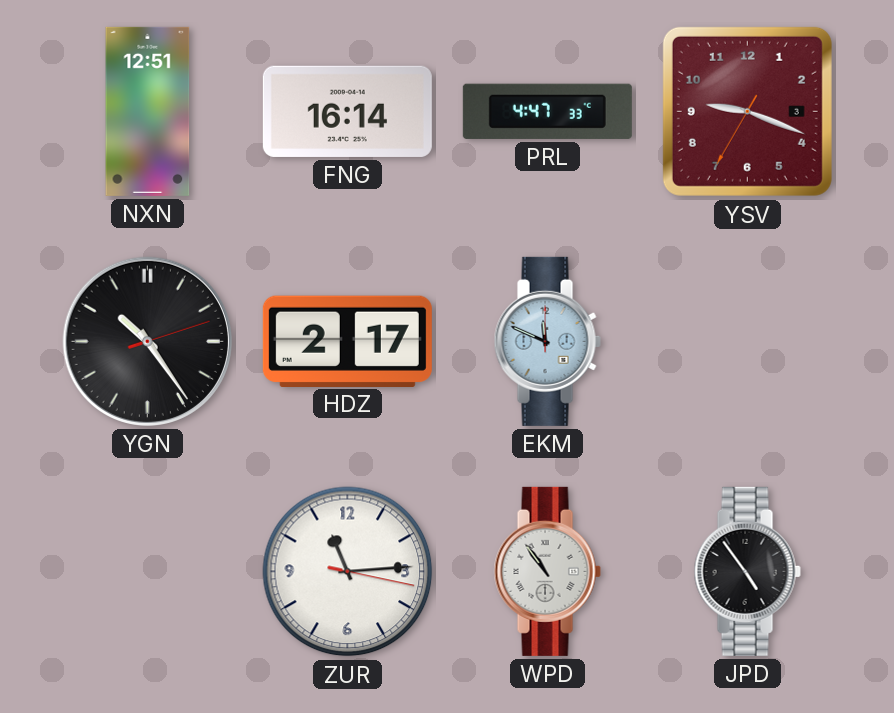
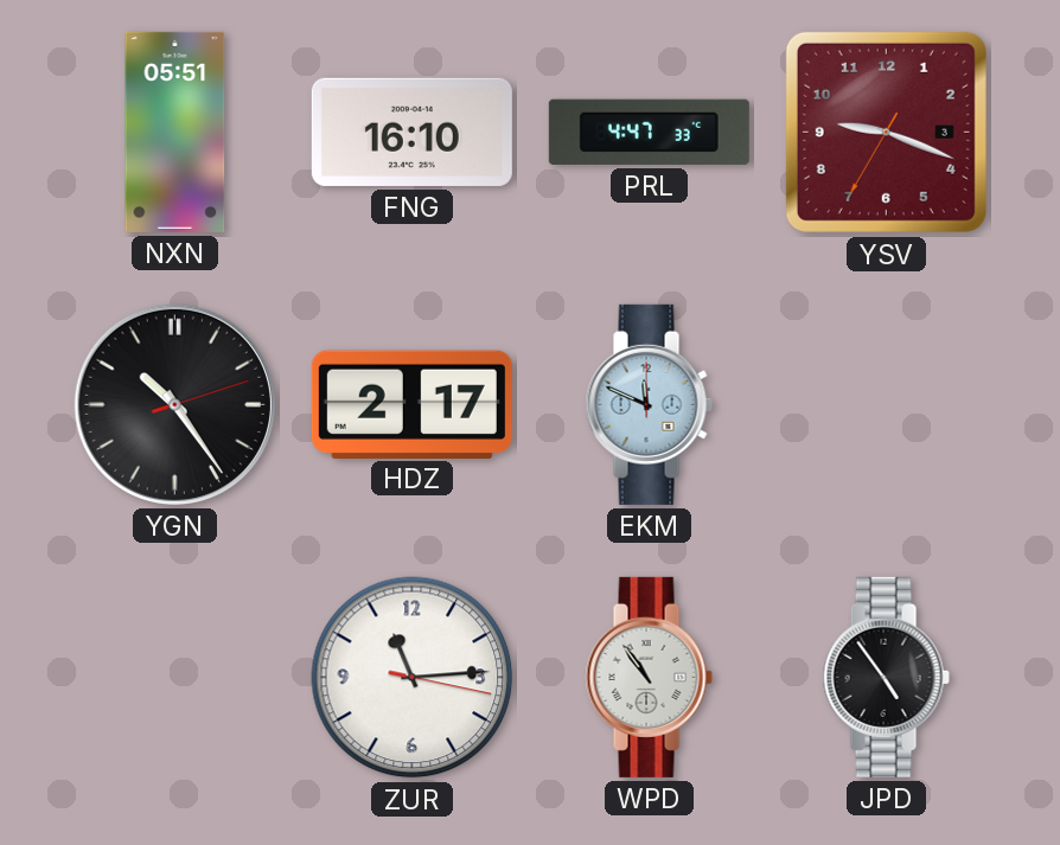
NXN: 12:51 -> 05:51
FNG: 16:14 -> 16:10
